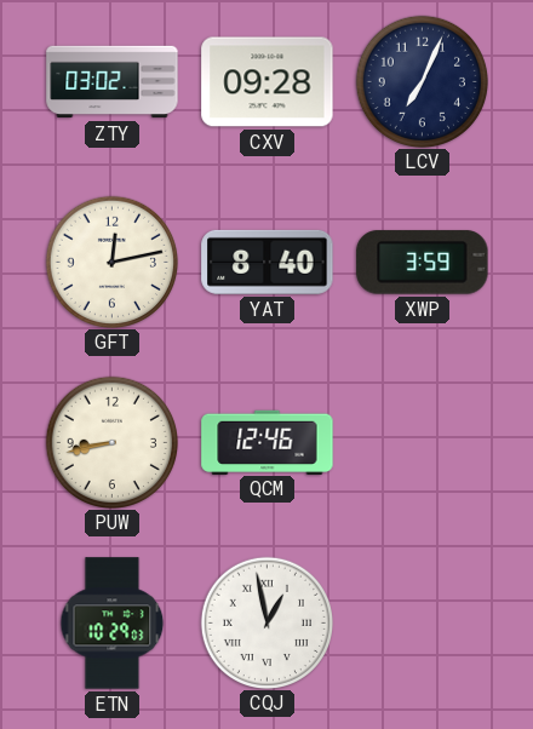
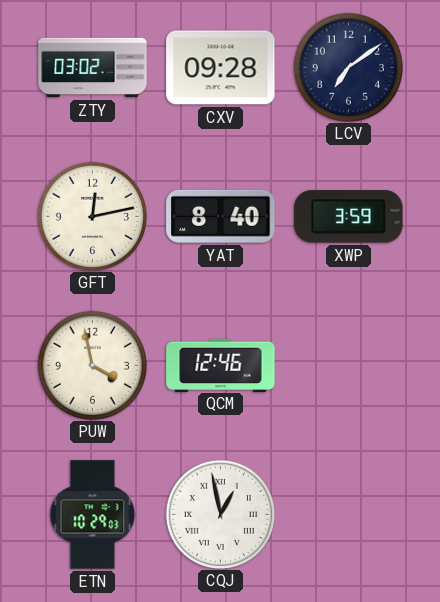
LCV: 7:04 -> 7:09
PUW: 8:43 -> 3:58
